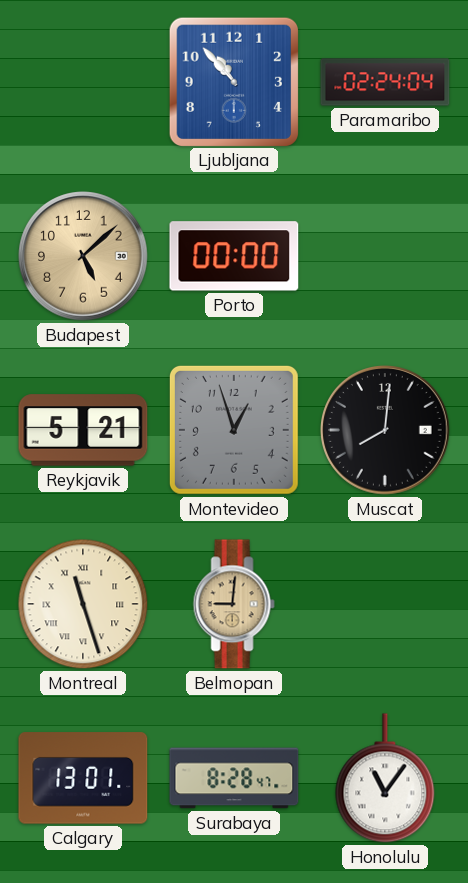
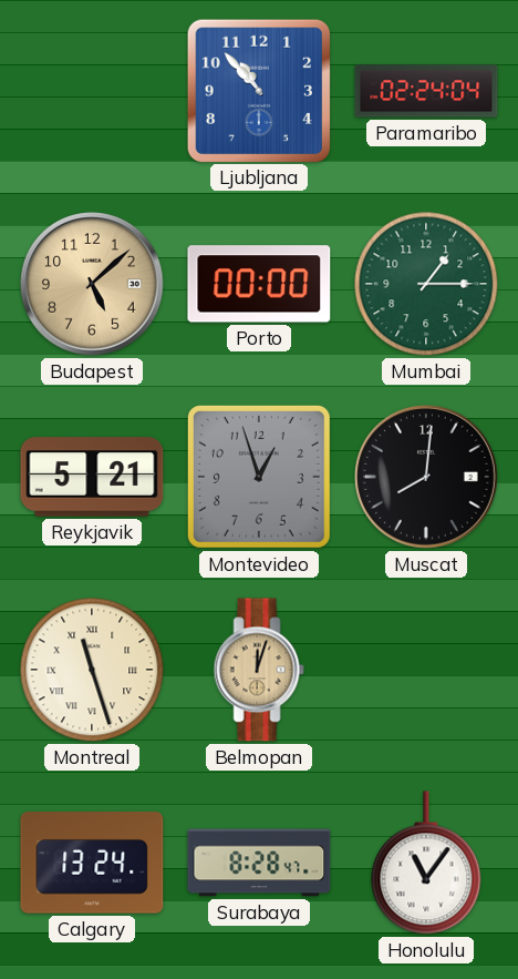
Mumbai: none -> 1:15
Belmopan: 9:01 -> 12:03
Calgary: 13:01 -> 13:24
